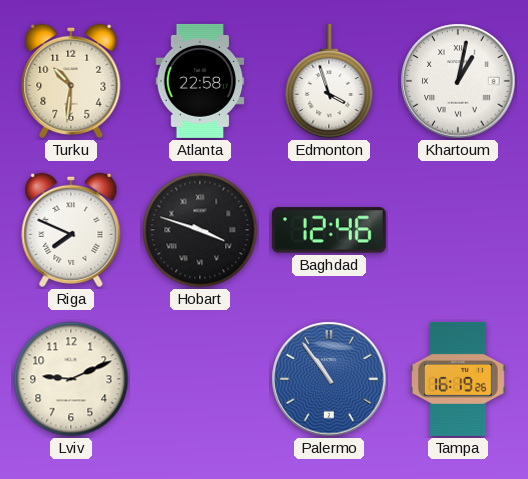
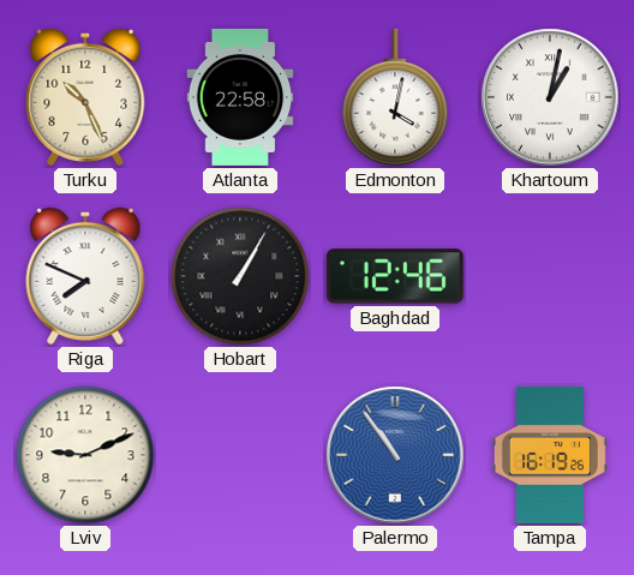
Turku: 10:31 -> 10:26
Edmonton: 3:57 -> 4:02
Hobart: 3:48 -> 1:05
